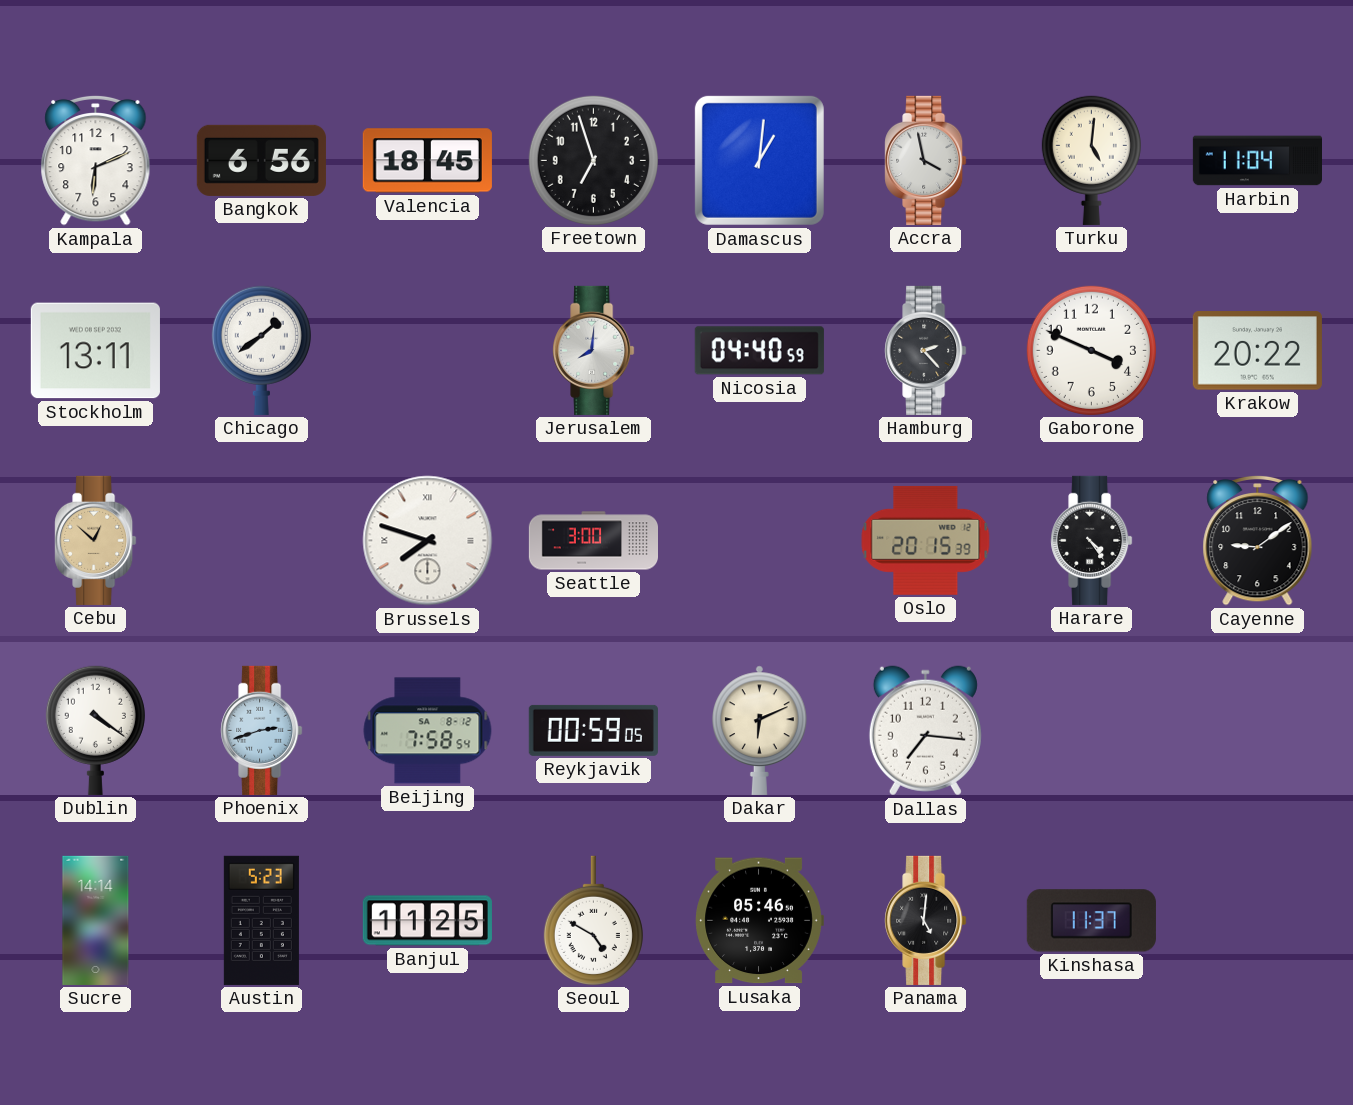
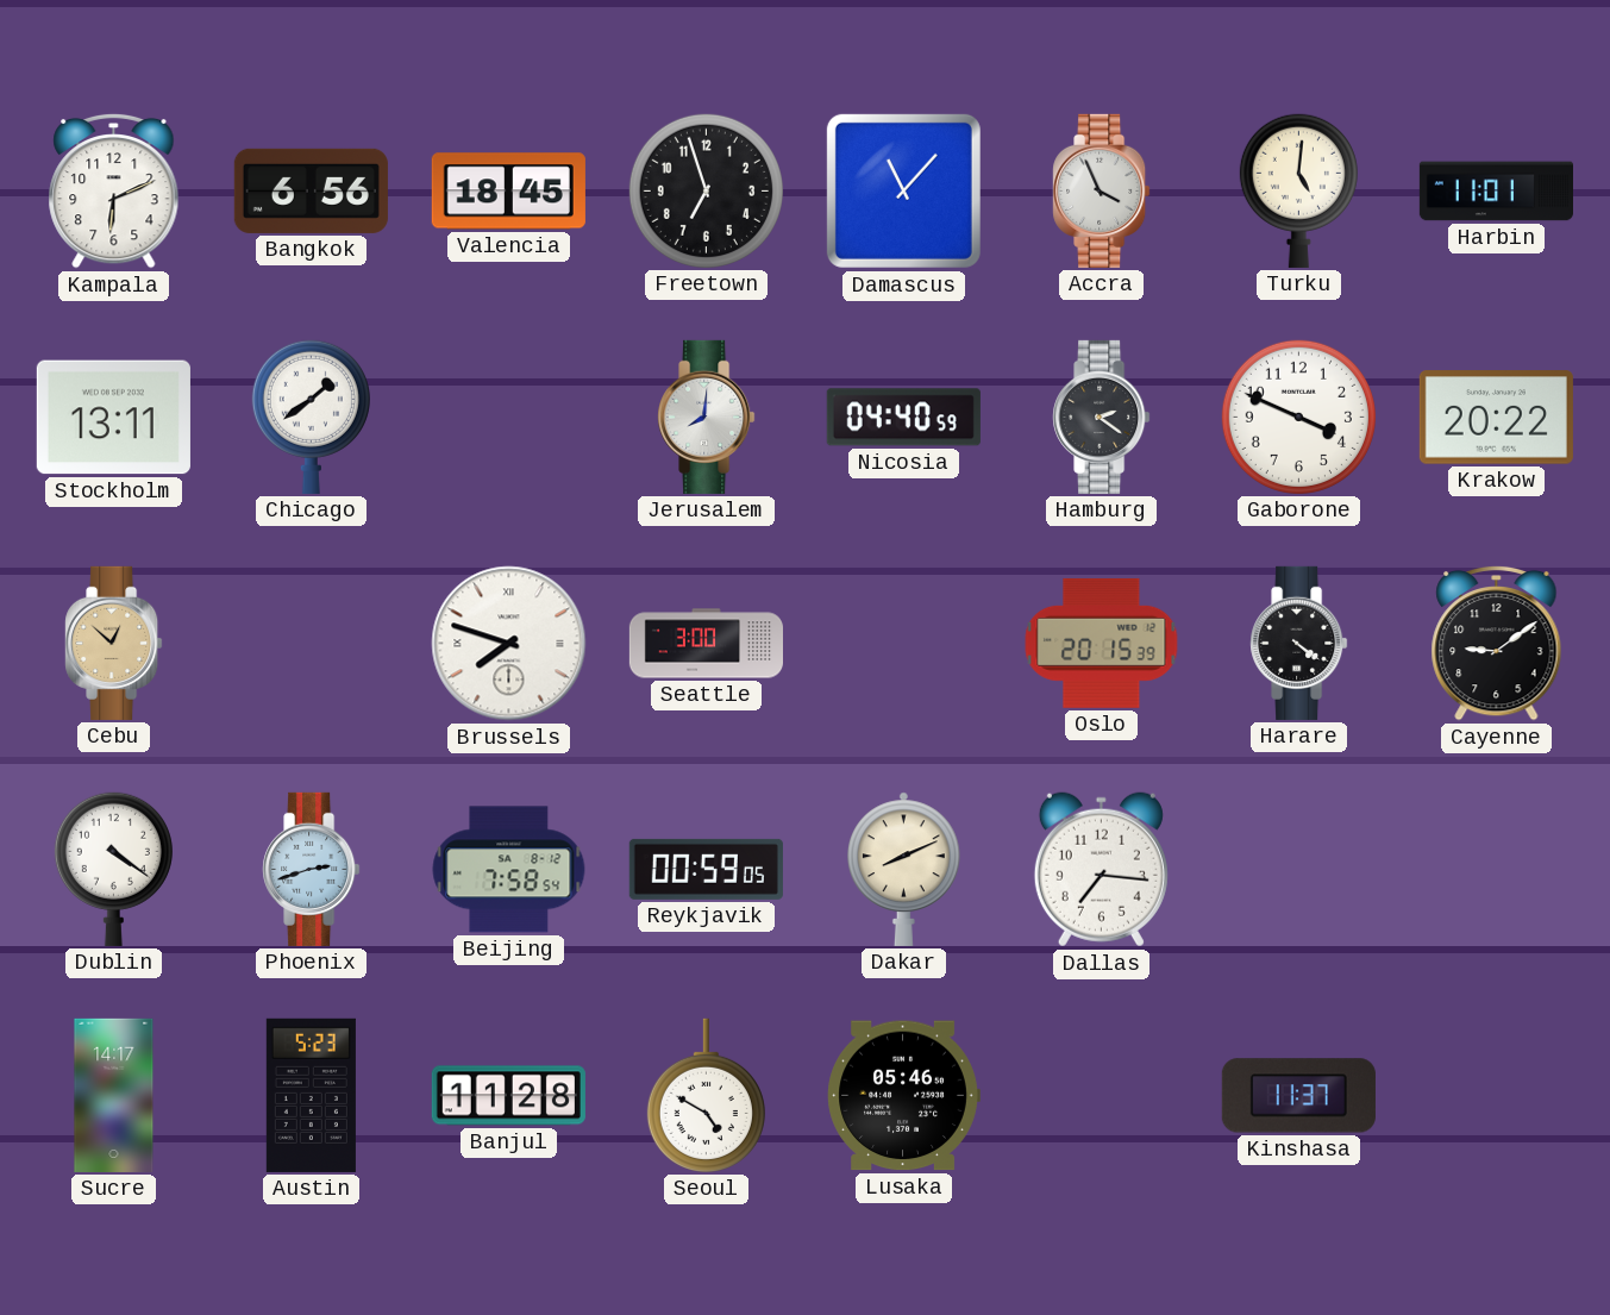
Damascus: 1:01 -> 11:07
Accra: 3:58 -> 3:56
Harbin: 11:04 -> 11:01
Hamburg: 2:23 -> 2:21
Harare: 4:24 -> 4:21
Dakar: 6:11 -> 8:11
Sucre: 14:14 -> 14:17
Banjul: 11:25 -> 11:28
Panama: 5:01 -> none
